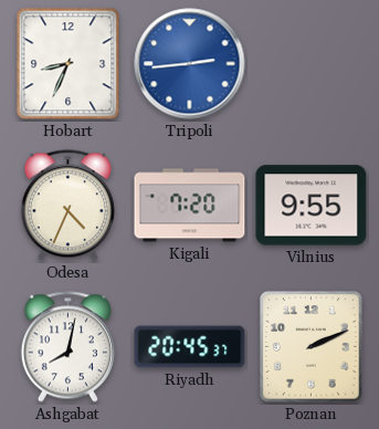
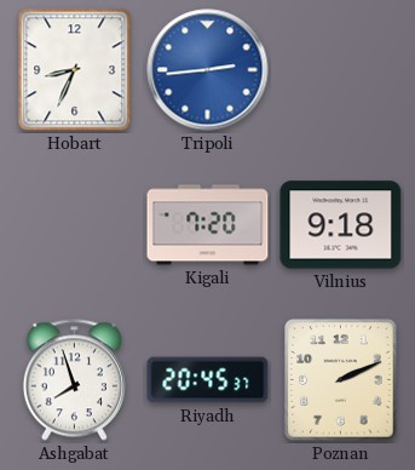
Odesa: 4:34 -> none
Vilnius: 9:55 -> 9:18
Ashgabat: 8:02 -> 7:57
